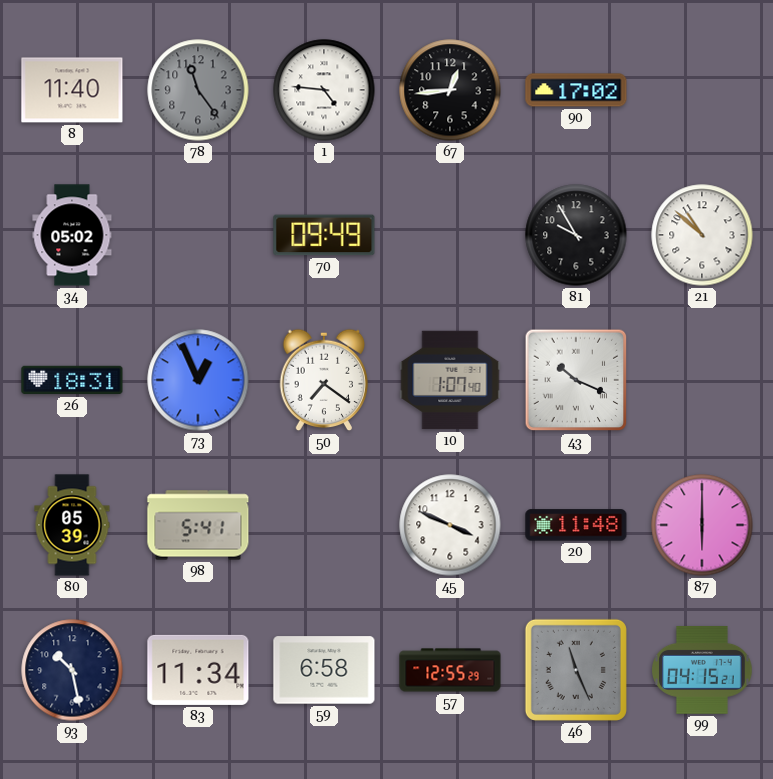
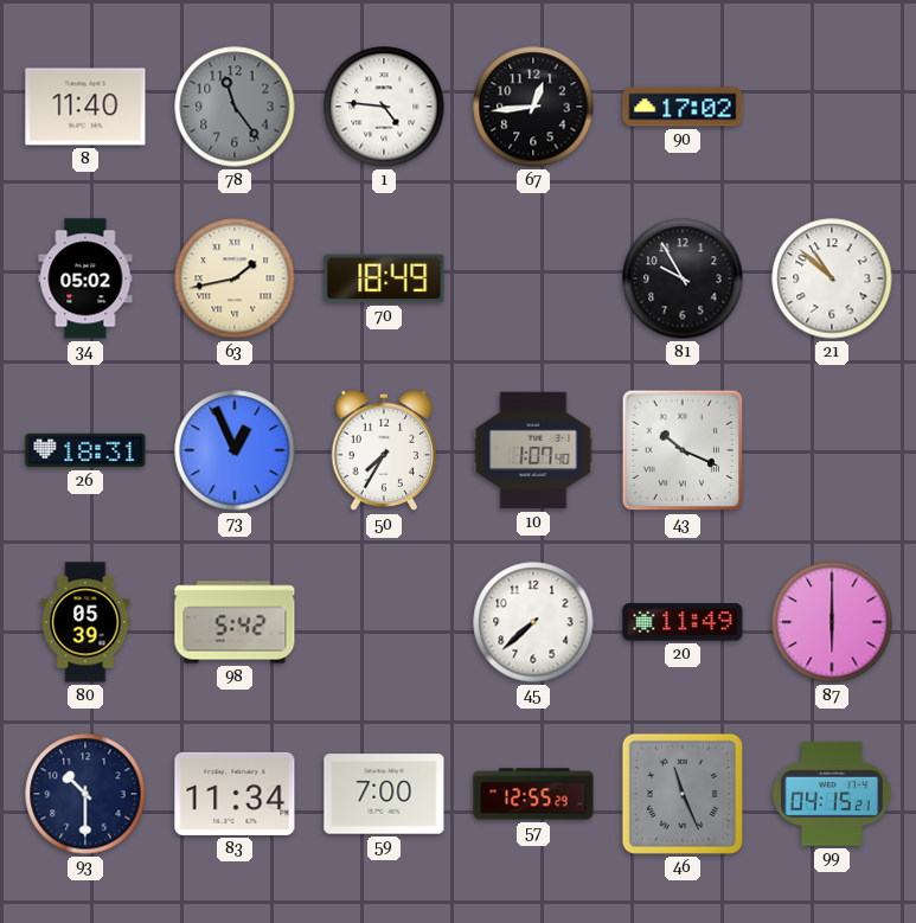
63: none -> 1:43
70: 09:49 -> 18:49
50: 7:21 -> 7:35
98: 5:41 -> 5:42
45: 3:49 -> 7:38
20: 11:48 -> 11:49
93: 10:28 -> 10:30
59: 6:58 -> 7:00
